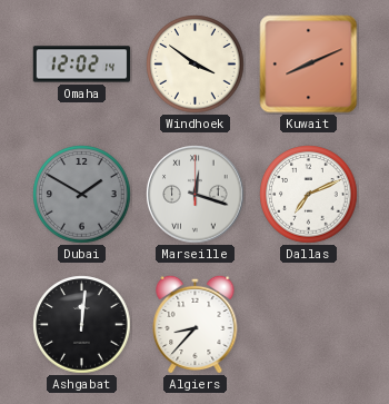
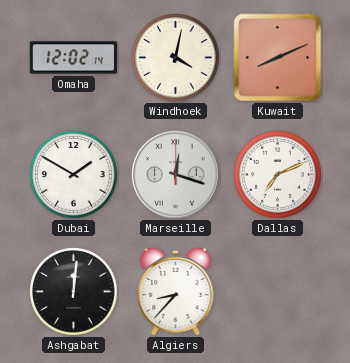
Windhoek: 3:51 -> 4:02
Dubai dial: grey -> white
